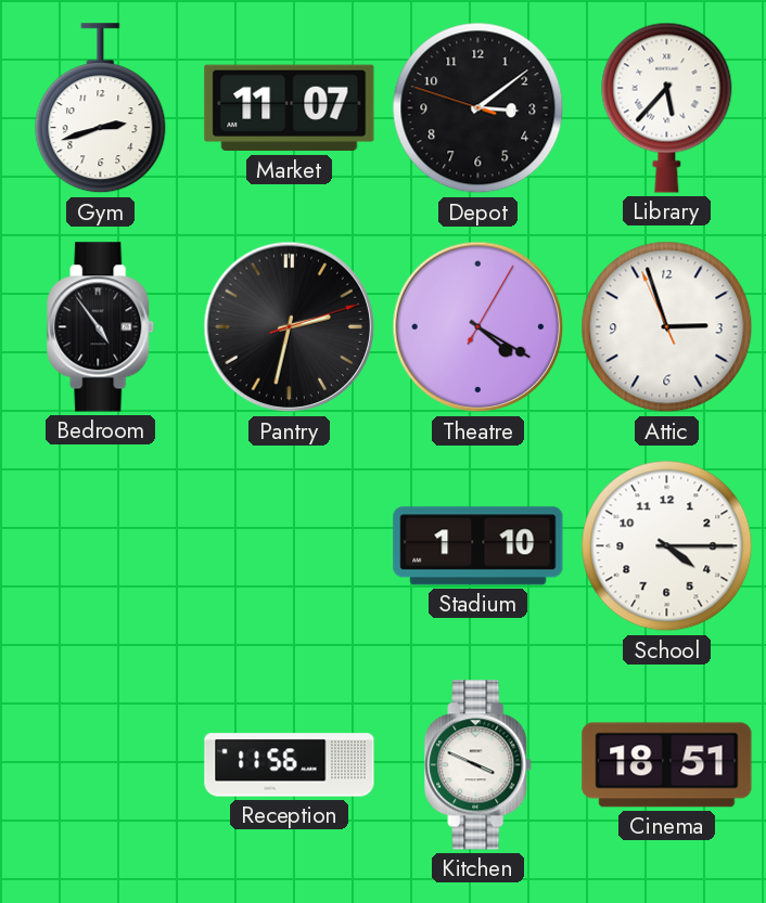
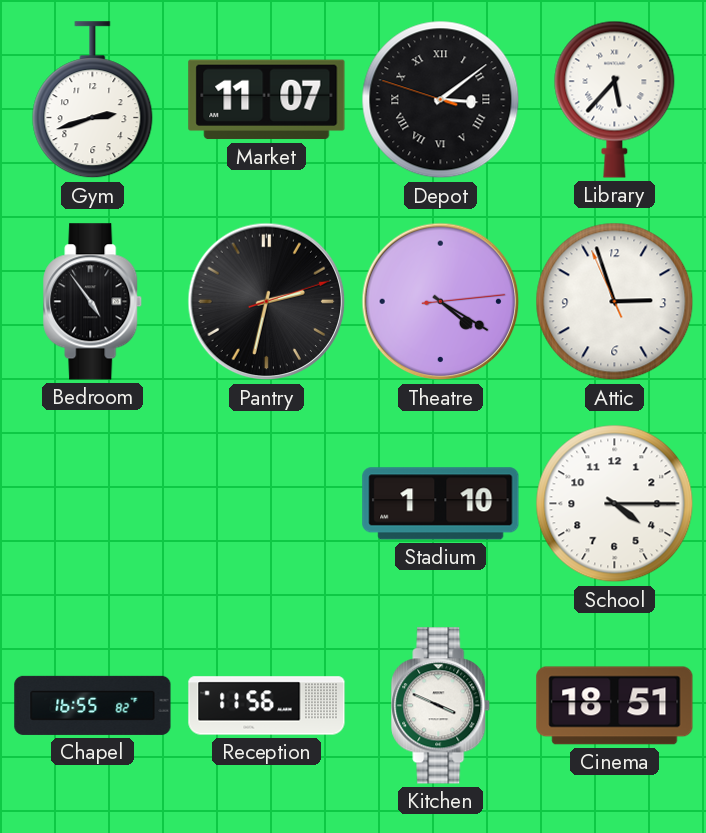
Depot numerals: Arabic -> Roman
Theatre: 4:20:05 -> 4:20:14
Chapel: none -> 16:55
